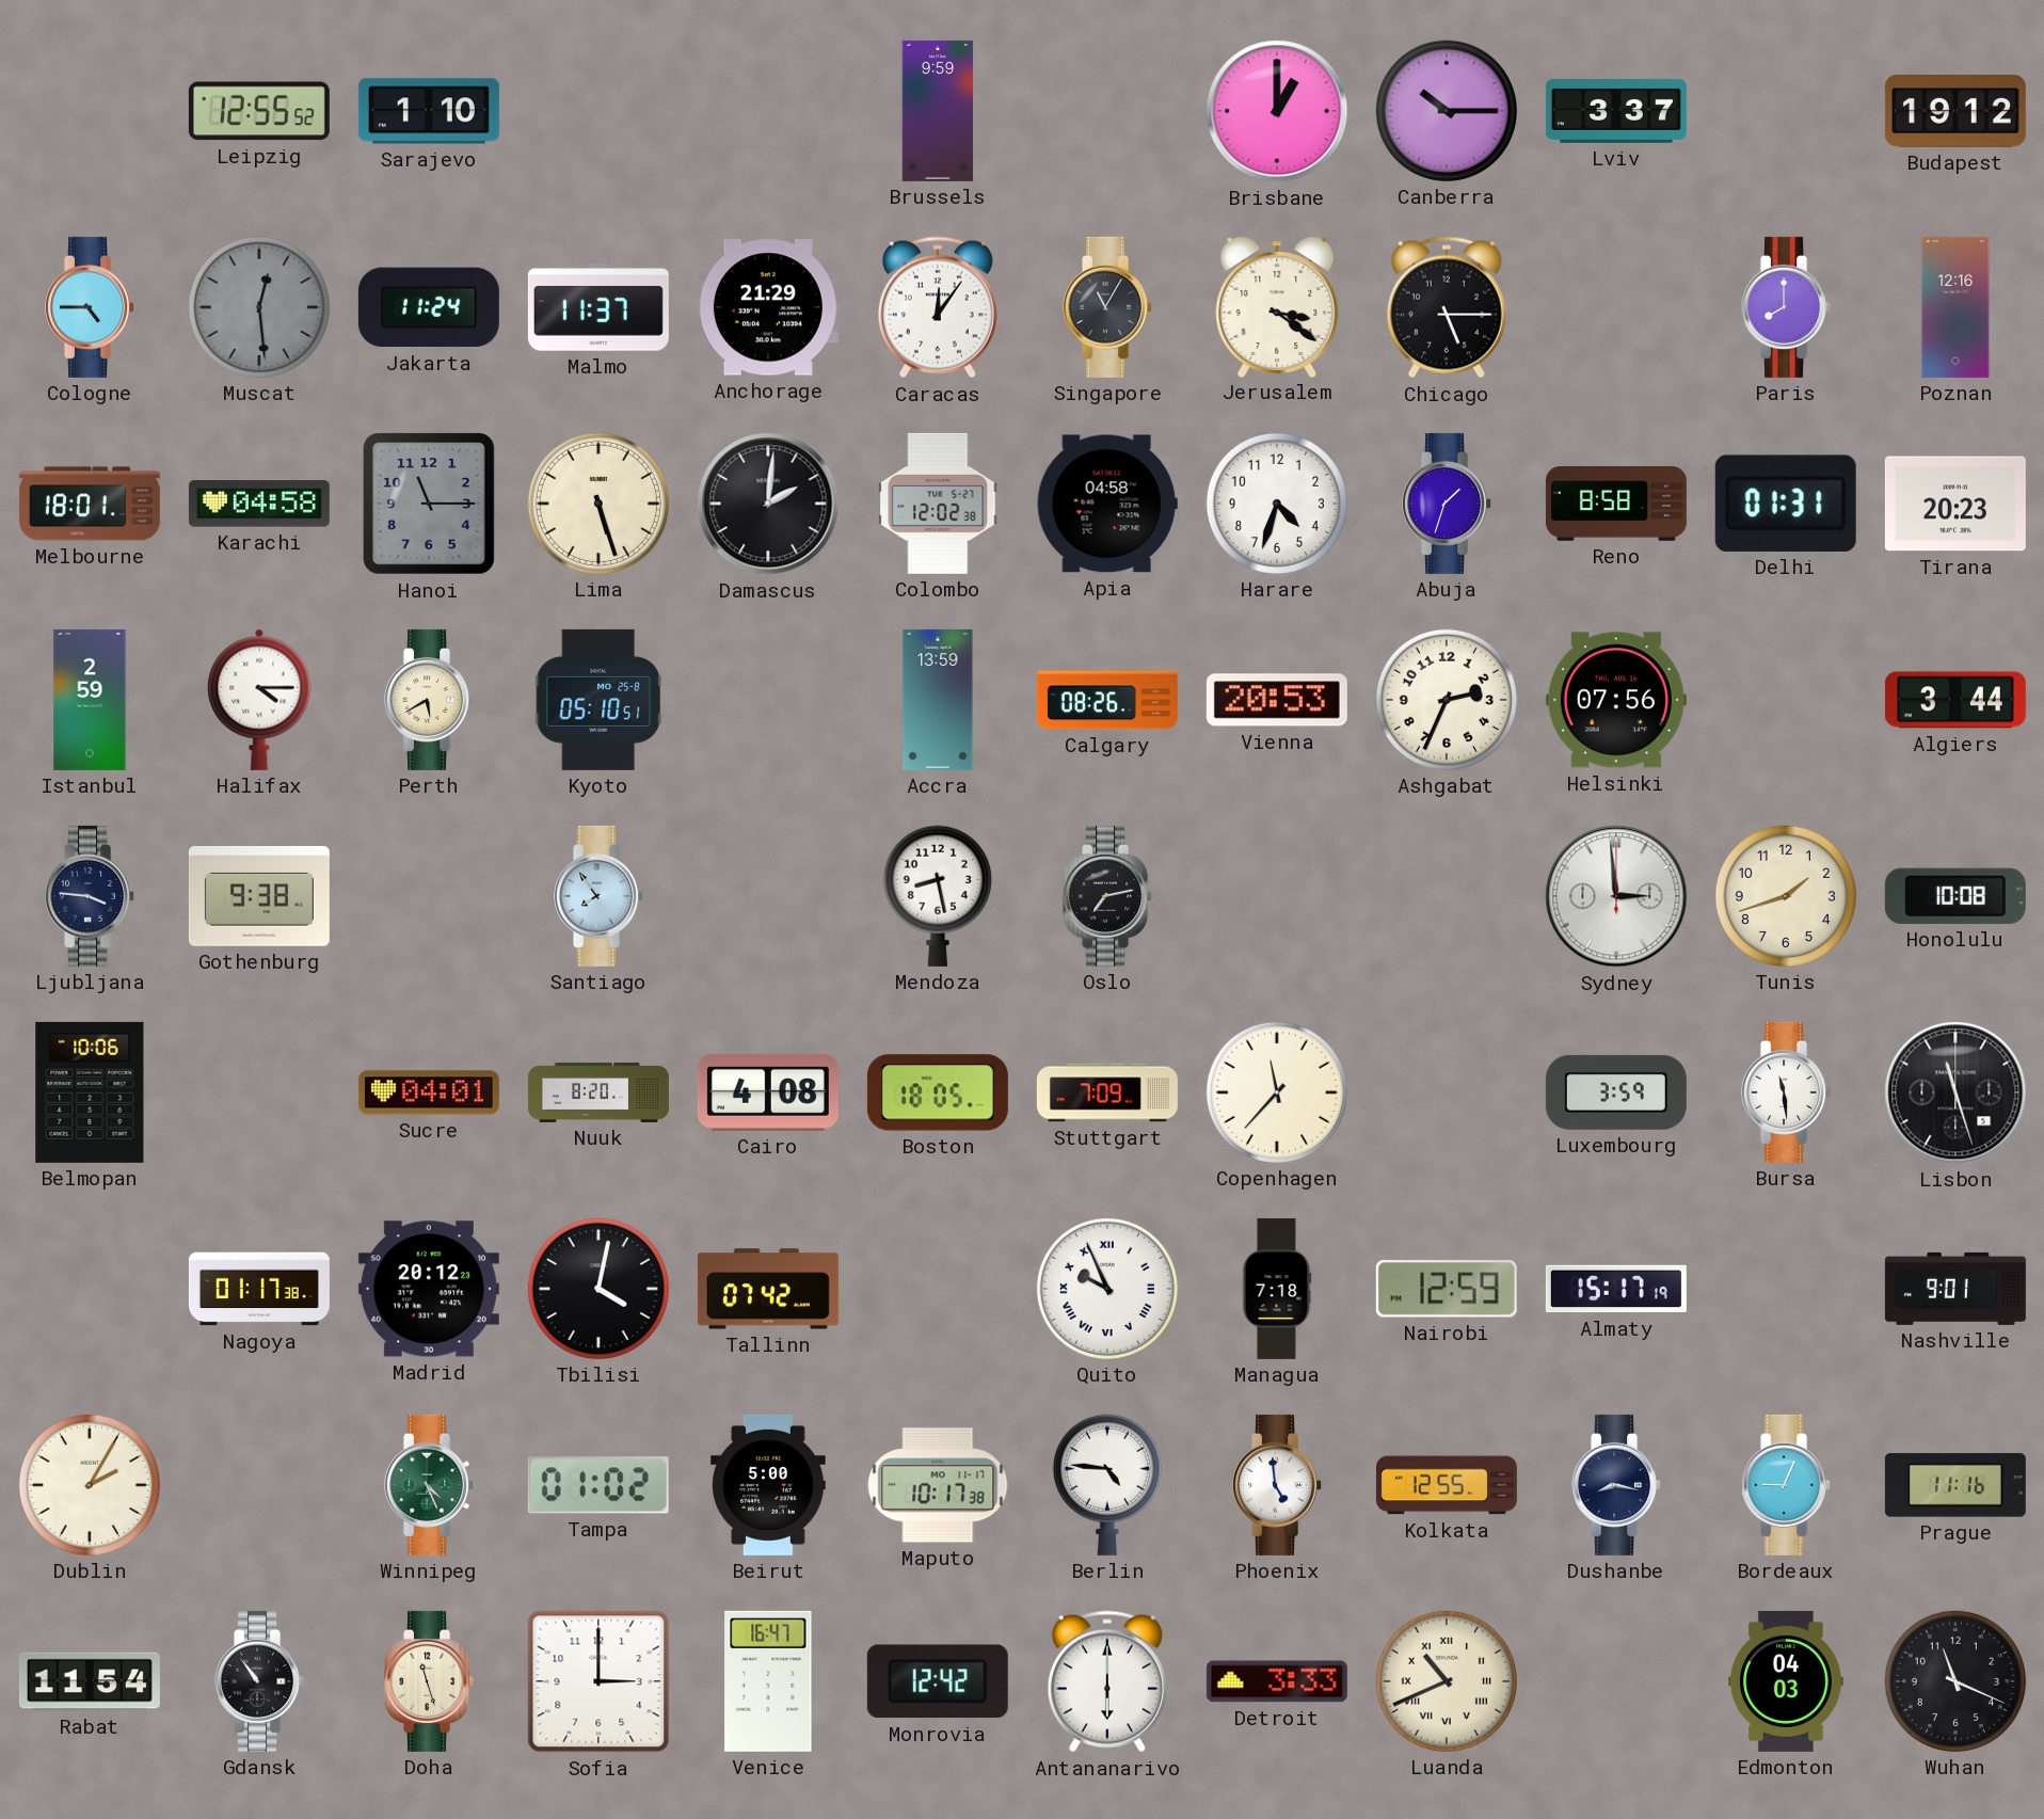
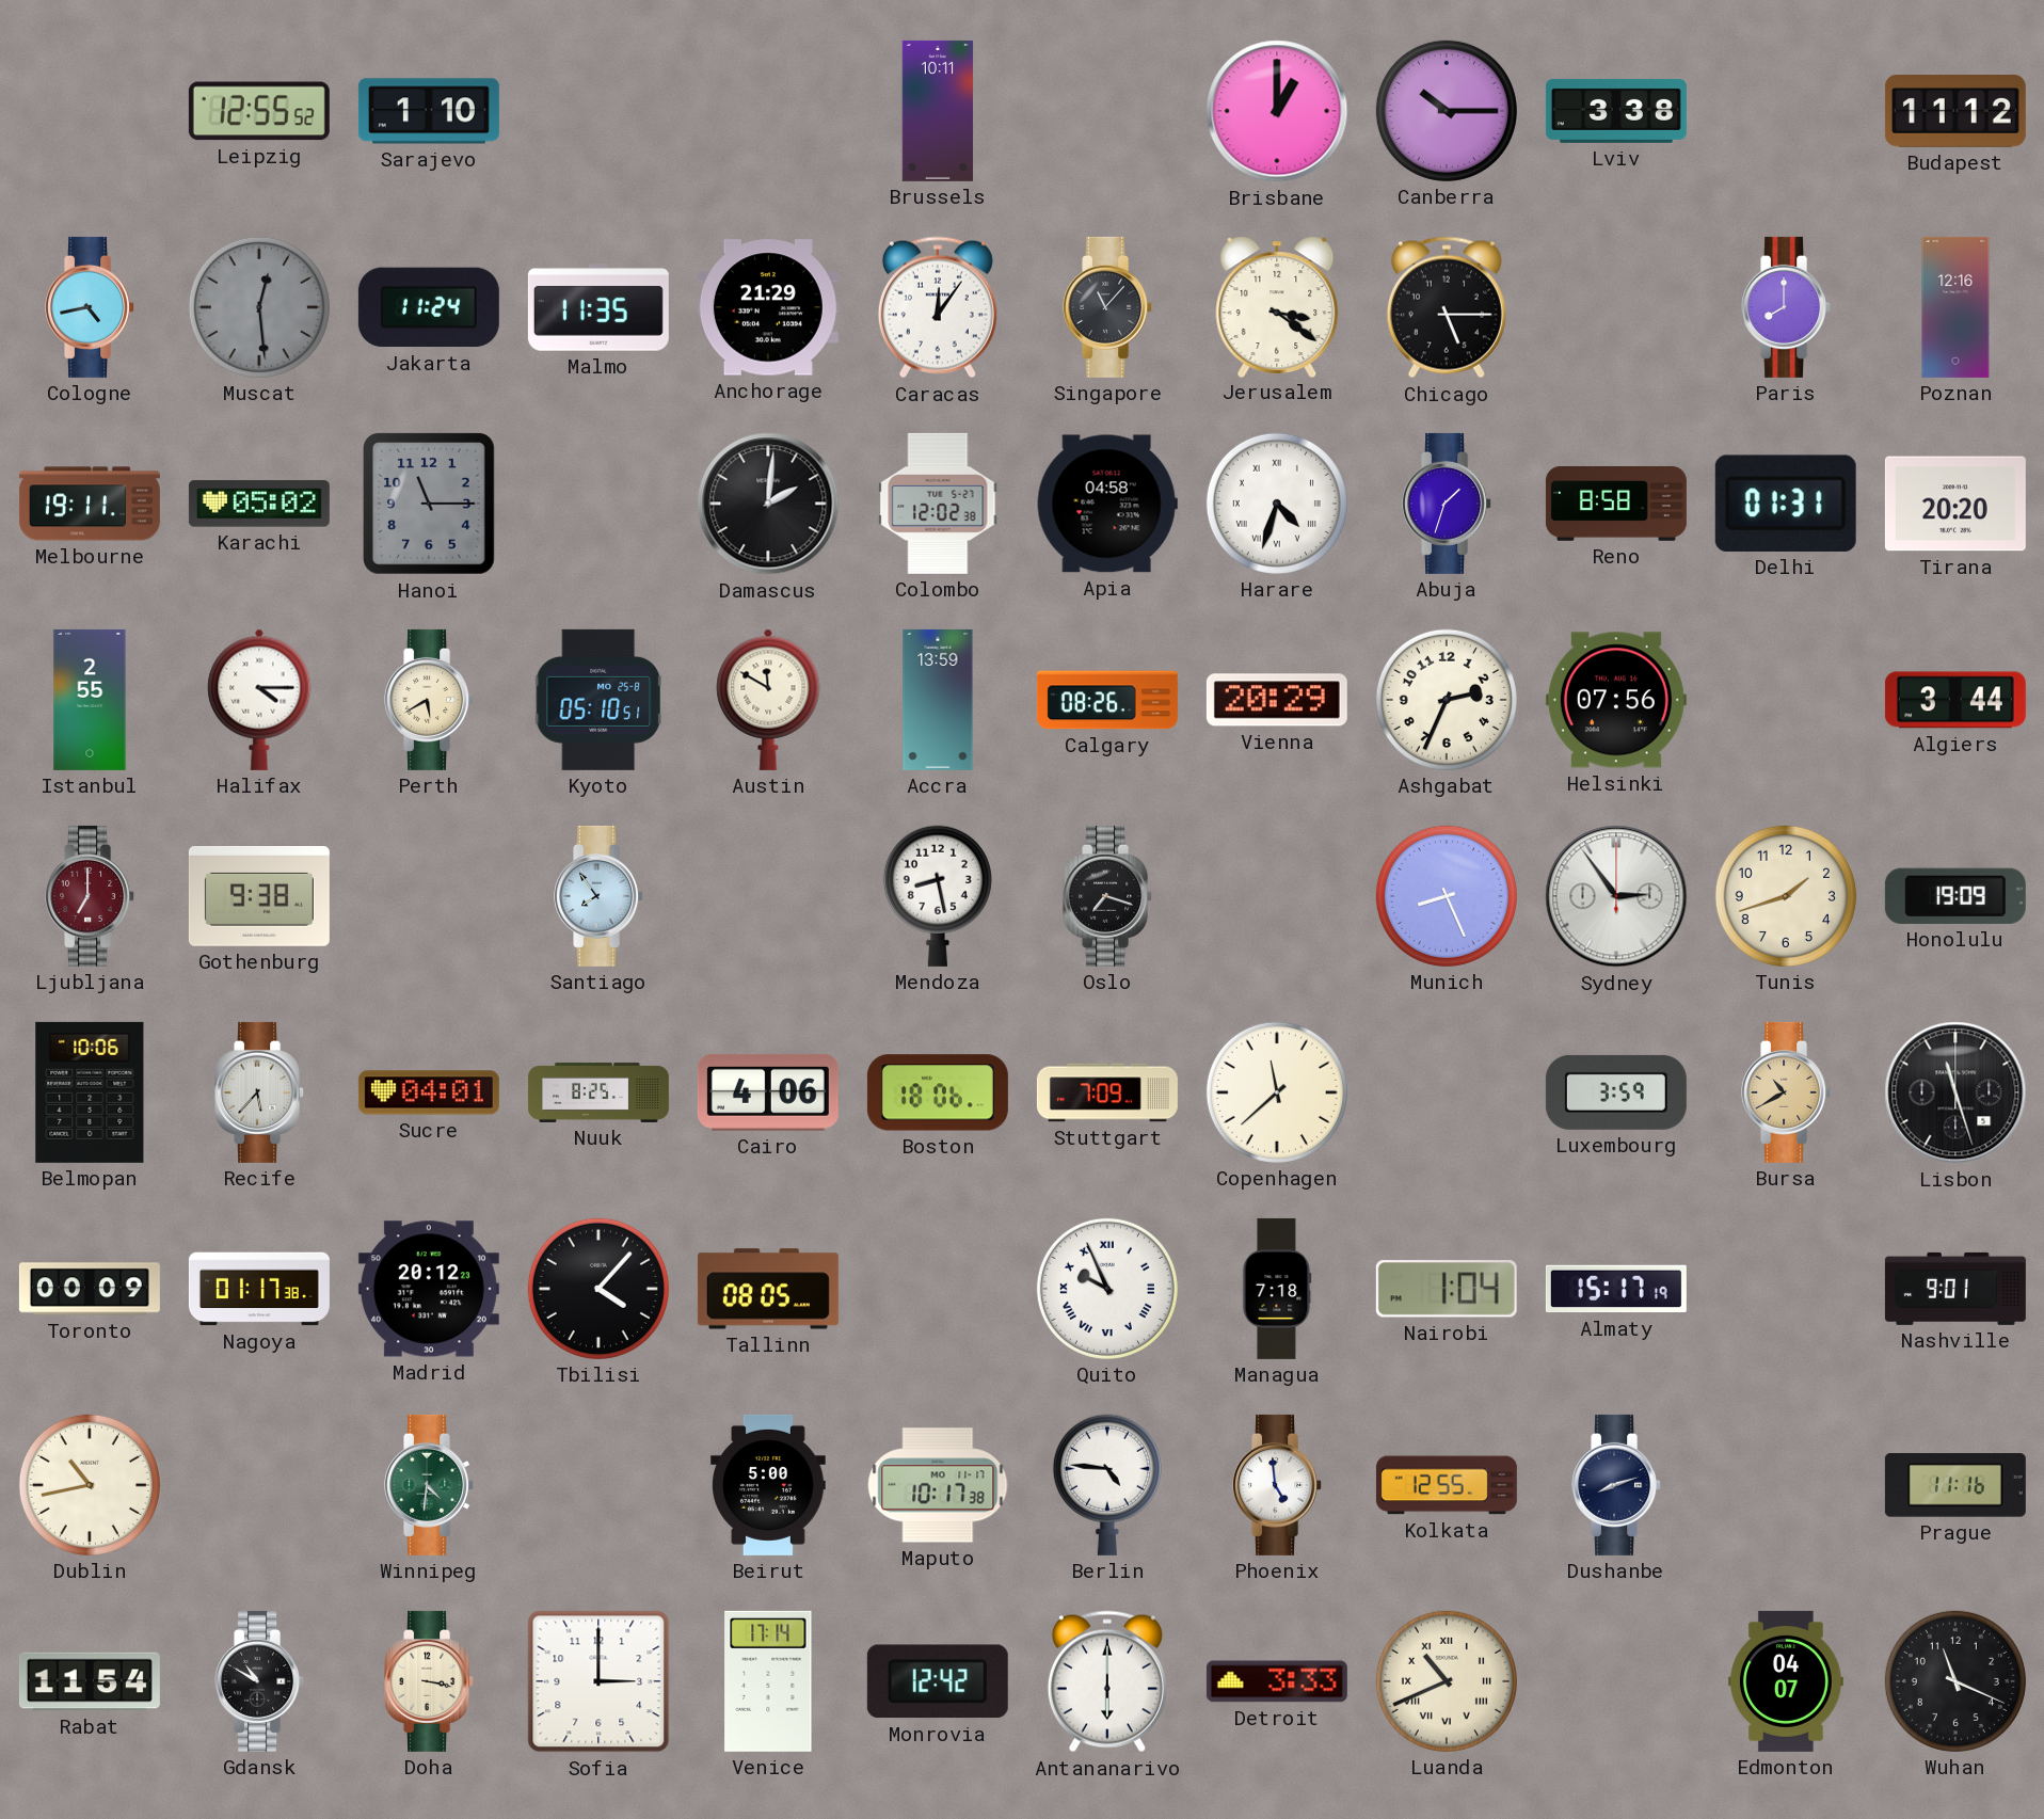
Brussels: 9:59 -> 10:11
Lviv: 3:37 -> 3:38
Budapest: 19:12 -> 11:12
Cologne: 4:45 -> 4:43
Malmo: 11:37 -> 11:35
Singapore: 11:05 -> 11:07
Melbourne: 18:01 -> 19:11
Karachi: 04:58 -> 05:02
Lima: 5:27 -> none
Harare numerals: Arabic -> Roman
Tirana: 20:23 -> 20:20
Istanbul: 2:59 -> 2:55
Austin: none -> 11:50
Vienna: 20:53 -> 20:29
Ljubljana: 3:46 -> 7:00
Ljubljana dial: navy -> burgundy
Oslo: 7:13 -> 7:18
Munich: none -> 8:26
Sydney: 2:59 -> 2:54
Honolulu: 10:08 -> 19:09
Recife: none -> 5:37
Nuuk: 8:20 -> 8:25
Cairo: 4:08 -> 4:06
Boston: 18:05 -> 18:06
Copenhagen: 11:37 -> 11:38
Bursa: 11:29 -> 10:40
Bursa dial: white -> champagne
Toronto: none -> 00:09
Tbilisi: 4:02 -> 4:07
Tallinn: 07:42 -> 08:05
Nairobi: 12:59 -> 1:04
Dublin: 2:05 -> 10:43
Winnipeg: 4:26 -> 4:31
Tampa: 01:02 -> none
Dushanbe: 8:17 -> 8:12
Bordeaux: 9:04 -> none
Gdansk: 10:54 -> 10:50
Doha: 11:27 -> 3:17
Venice: 16:47 -> 17:14
Edmonton: 04:03 -> 04:07
